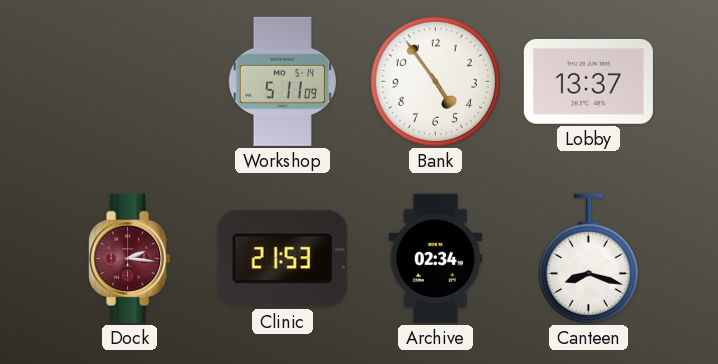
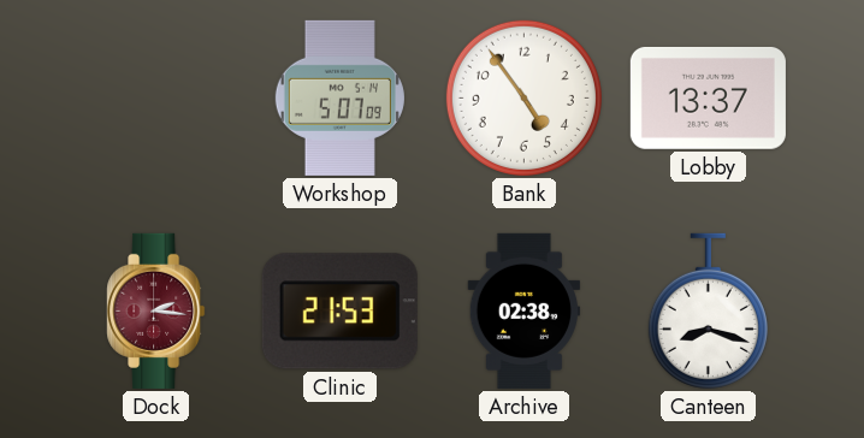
Workshop: 5:11 -> 5:07
Archive: 02:34 -> 02:38
